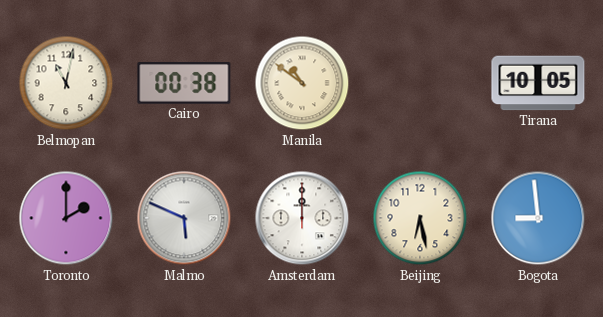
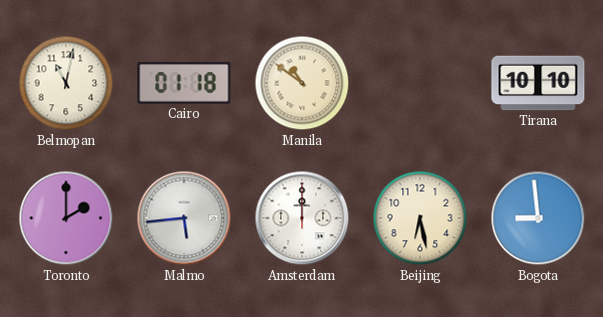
Cairo: 00:38 -> 01:18
Tirana: 10:05 -> 10:10
Malmo: 5:49 -> 5:44
